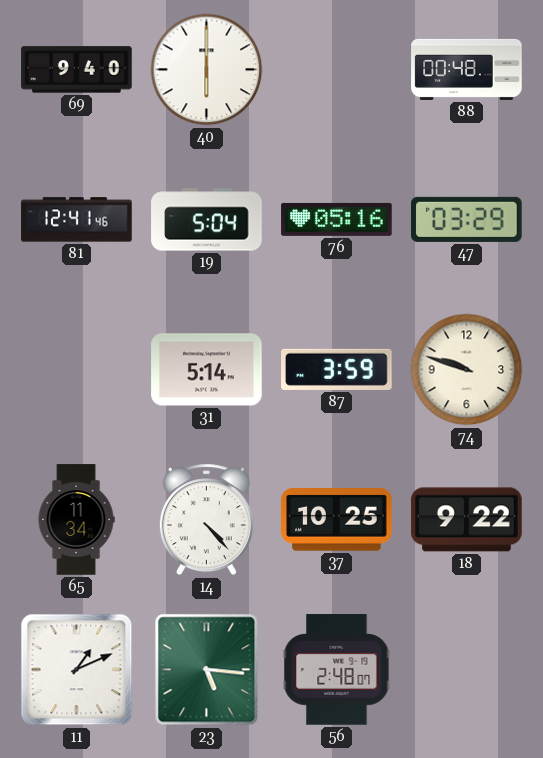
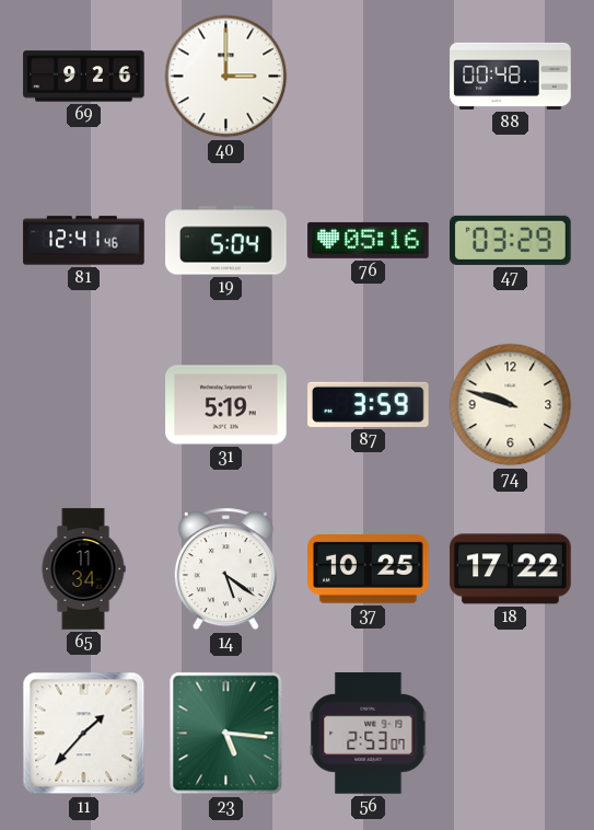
69: 9:40 -> 9:26
40: 6:00 -> 3:00
31: 5:14 -> 5:19
14: 4:23 -> 5:21
18: 9:22 -> 17:22
11: 1:11 -> 1:37
56: 2:48 -> 2:53
